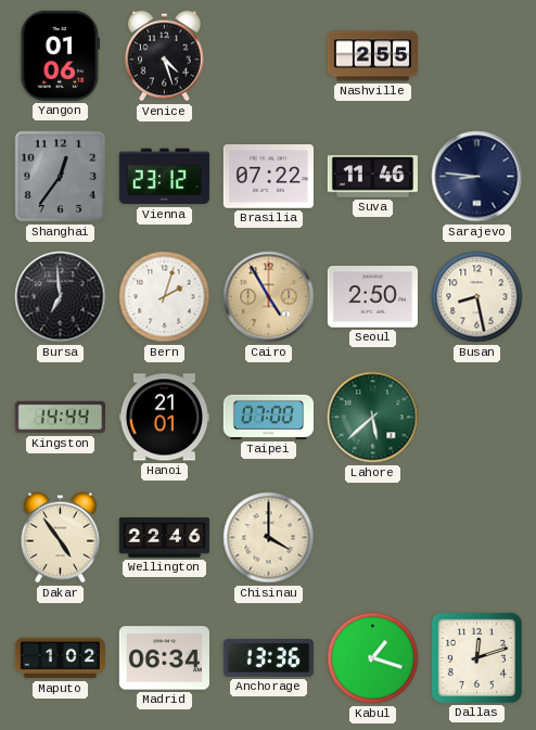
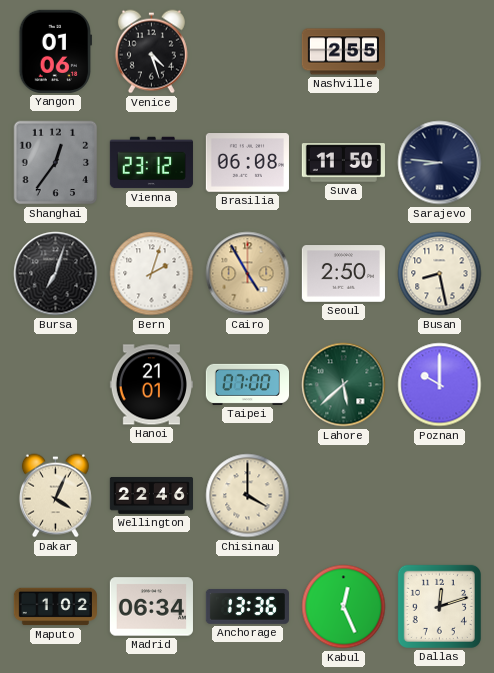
Brasilia: 07:22 -> 06:08
Suva: 11:46 -> 11:50
Bursa: 6:59 -> 7:03
Kingston: 14:44 -> none
Poznan: none -> 10:00
Dakar: 4:54 -> 4:04
Kabul: 1:18 -> 12:26
